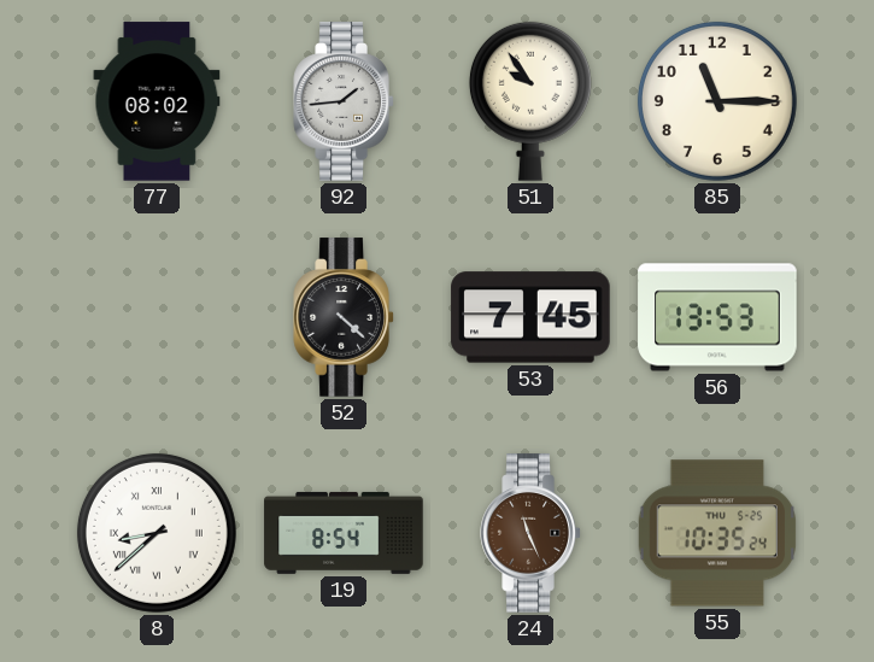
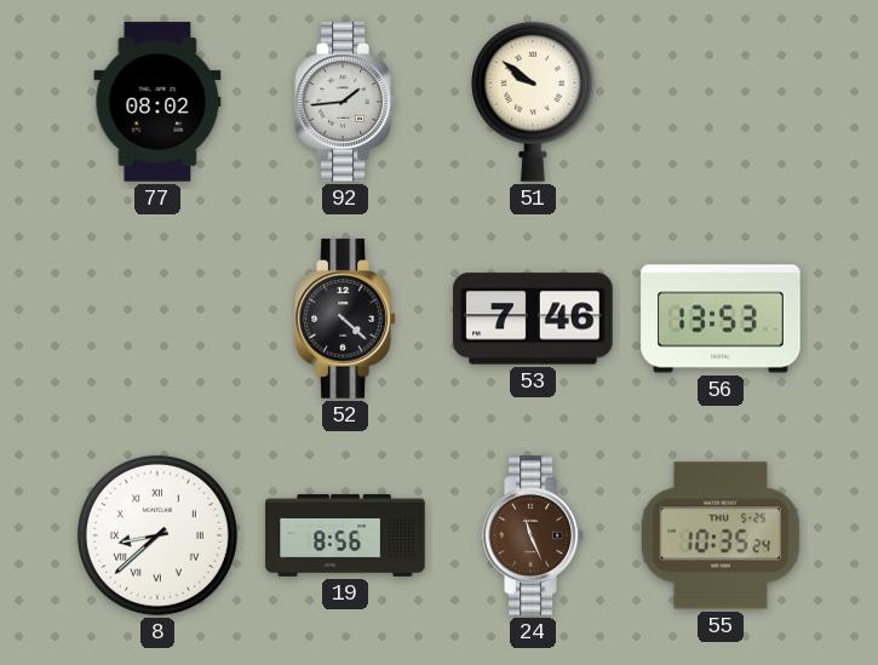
51: 9:54 -> 9:51
85: 11:15 -> none
53: 7:45 -> 7:46
19: 8:54 -> 8:56
